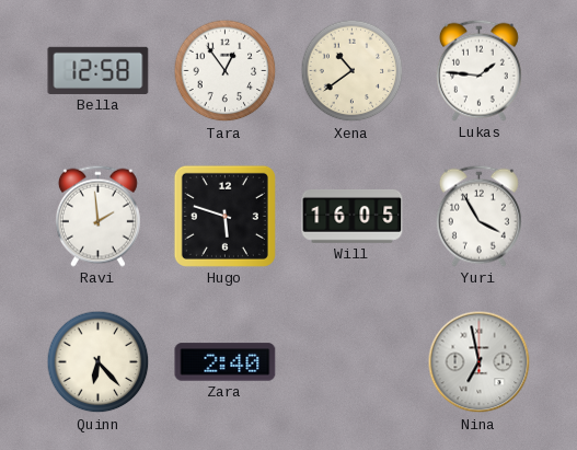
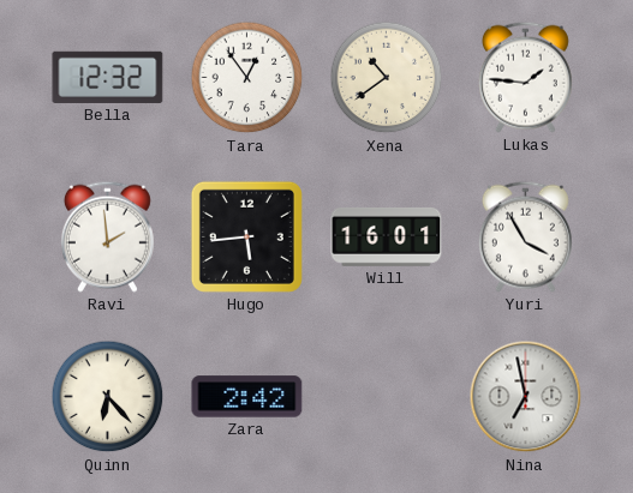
Bella: 12:58 -> 12:32
Hugo: 5:48 -> 5:44
Will: 16:05 -> 16:01
Zara: 2:40 -> 2:42
